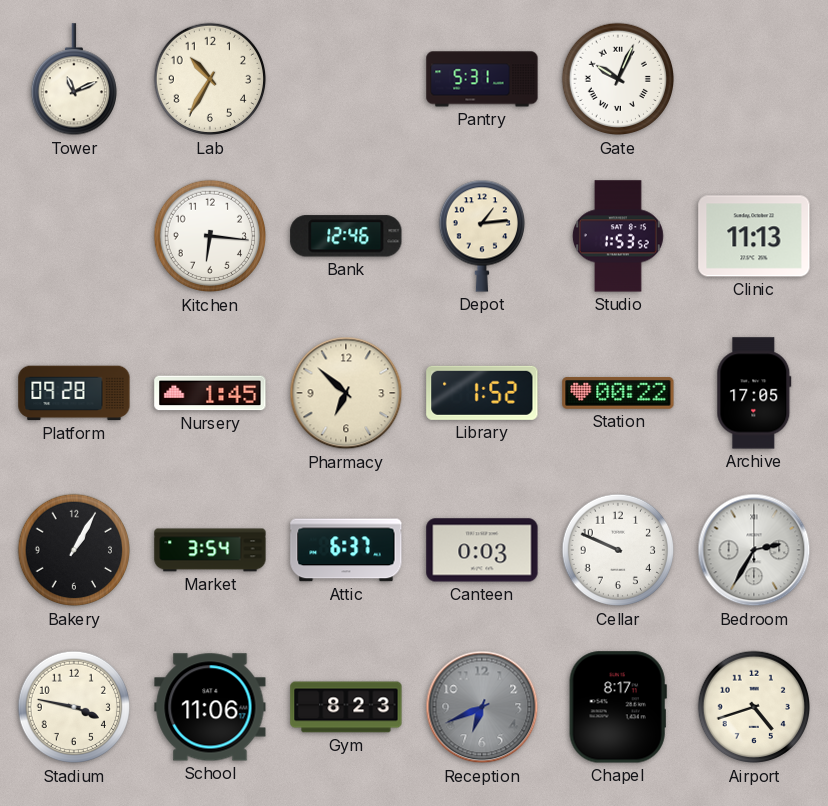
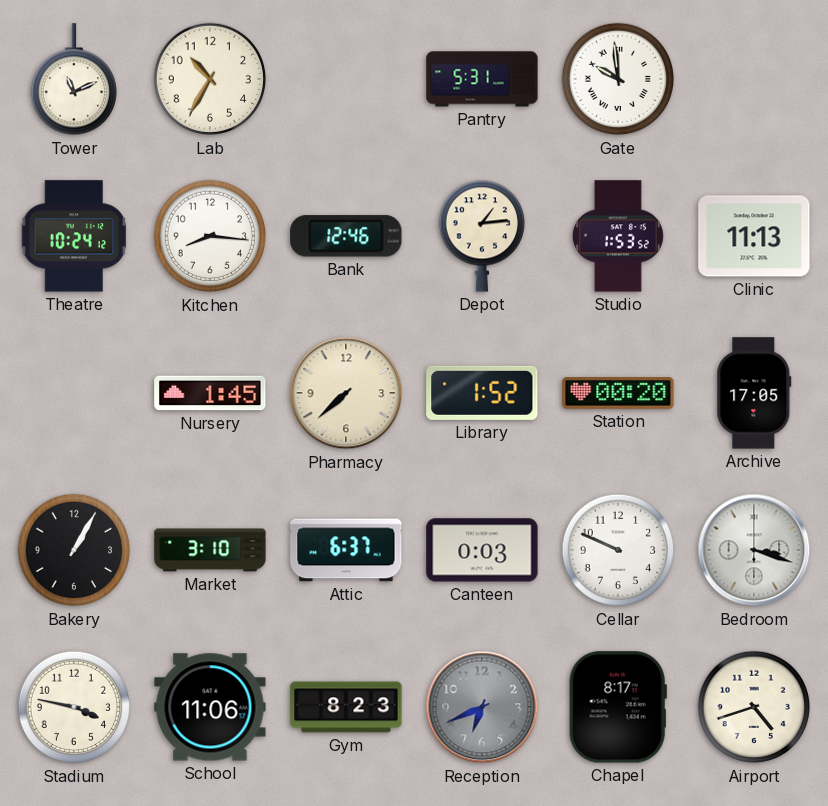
Gate: 10:04 -> 9:59
Theatre: none -> 10:24
Kitchen: 6:16 -> 8:16
Platform: 09:28 -> none
Pharmacy: 6:52 -> 7:38
Station: 00:22 -> 00:20
Market: 3:54 -> 3:10
Bedroom: 2:35 -> 3:18
